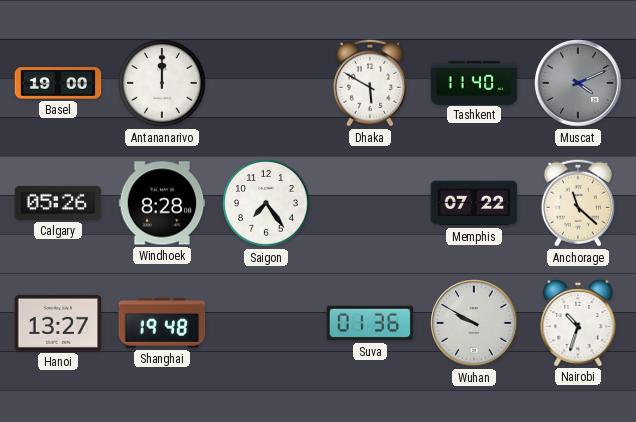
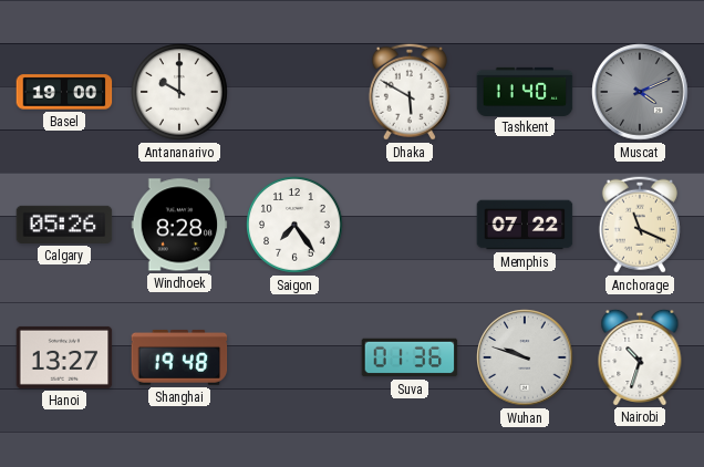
Antananarivo: 12:00 -> 10:00
Anchorage: 11:22 -> 11:19
Wuhan: 9:50 -> 9:48
